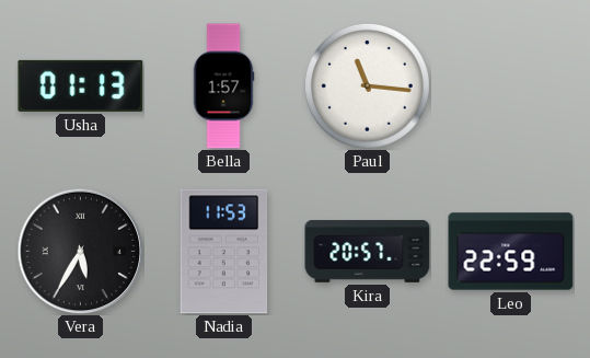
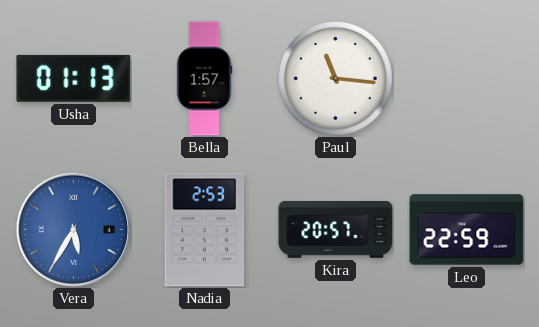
Vera dial: black -> blue
Nadia: 11:53 -> 2:53
